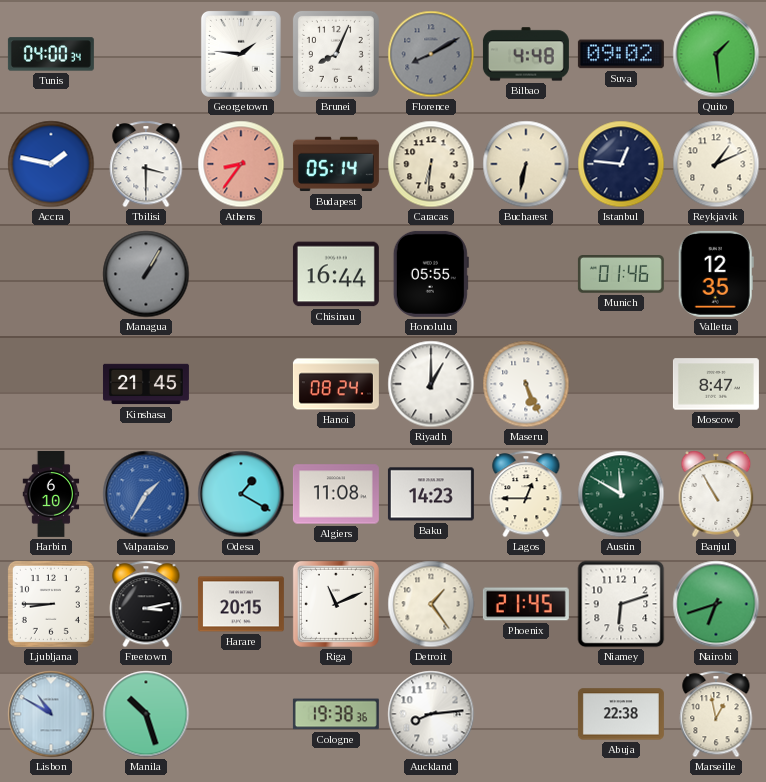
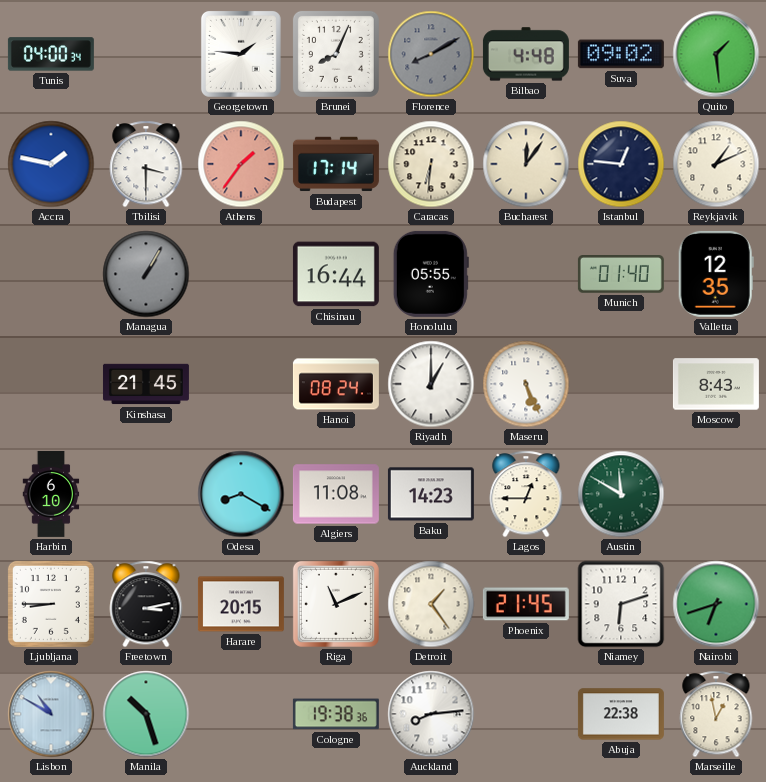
Athens: 8:36 -> 1:36
Budapest: 05:14 -> 17:14
Bucharest: 6:32 -> 12:06
Munich: 01:46 -> 01:40
Moscow: 8:47 -> 8:43
Valparaiso: 1:35 -> none
Odesa: 1:20 -> 8:20
Banjul: 10:55 -> none
